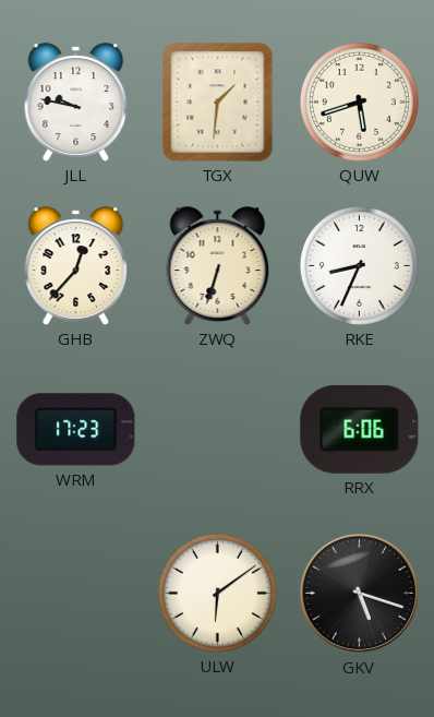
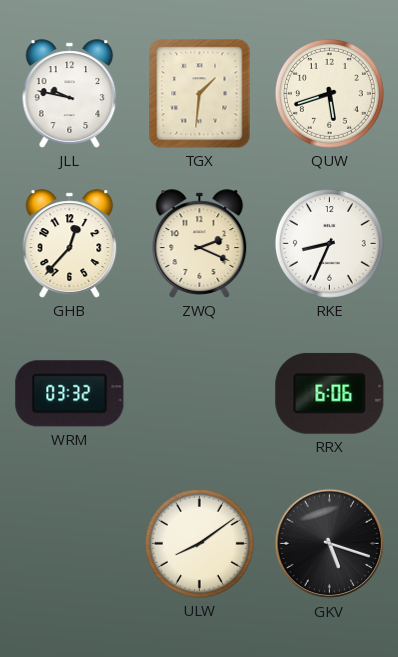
ZWQ: 6:33 -> 2:19
WRM: 17:23 -> 03:32
ULW: 6:09 -> 8:09
